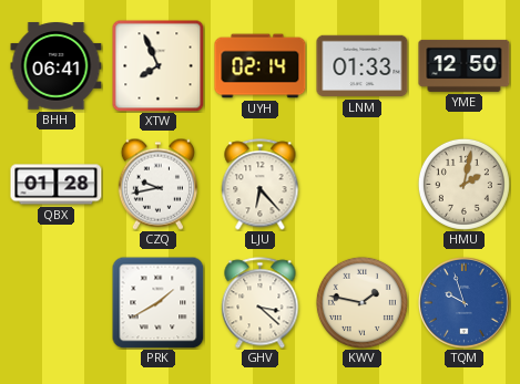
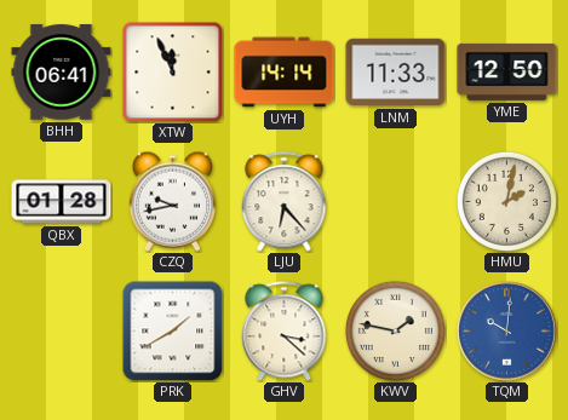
XTW: 7:56 -> 11:56
UYH: 02:14 -> 14:14
LNM: 01:33 -> 11:33
TQM: 9:57 -> 10:01
